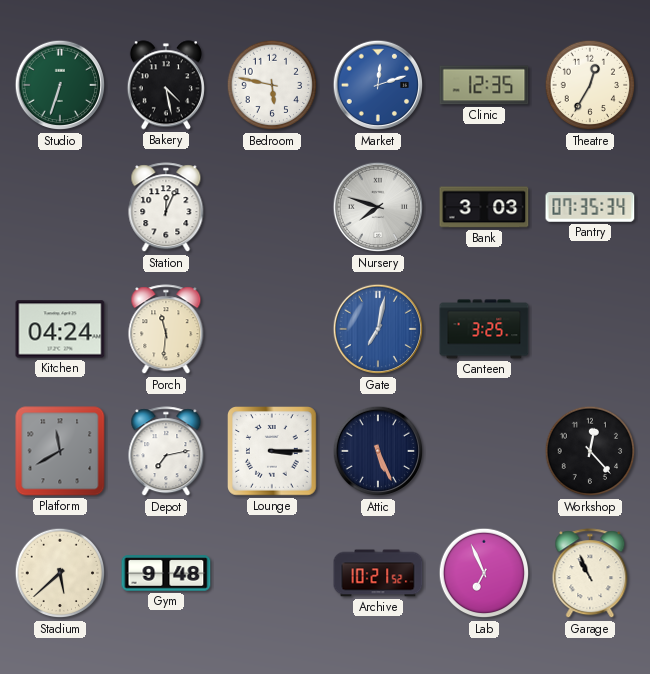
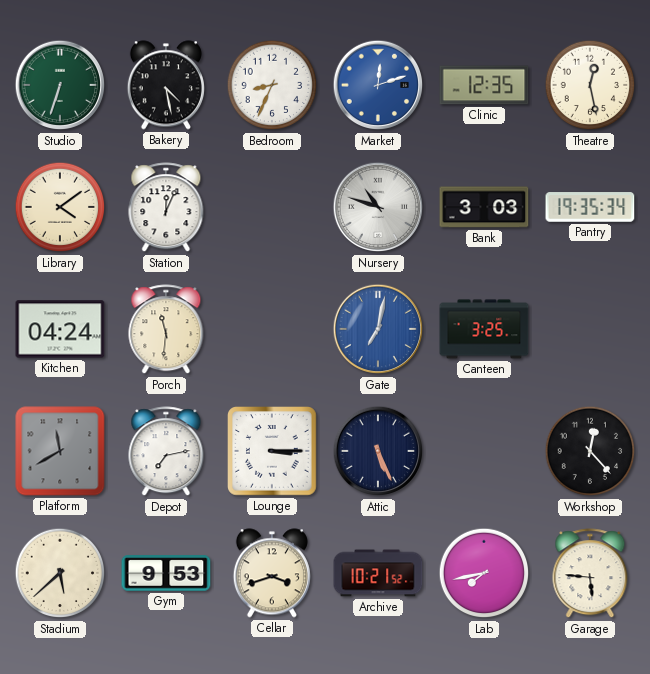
Bedroom: 5:47 -> 8:34
Theatre: 12:35 -> 12:28
Library: none -> 4:09
Nursery: 7:48 -> 10:48
Pantry: 07:35 -> 19:35
Gym: 9:48 -> 9:53
Cellar: none -> 3:42
Lab: 6:56 -> 7:43
Garage: 10:56 -> 5:46
